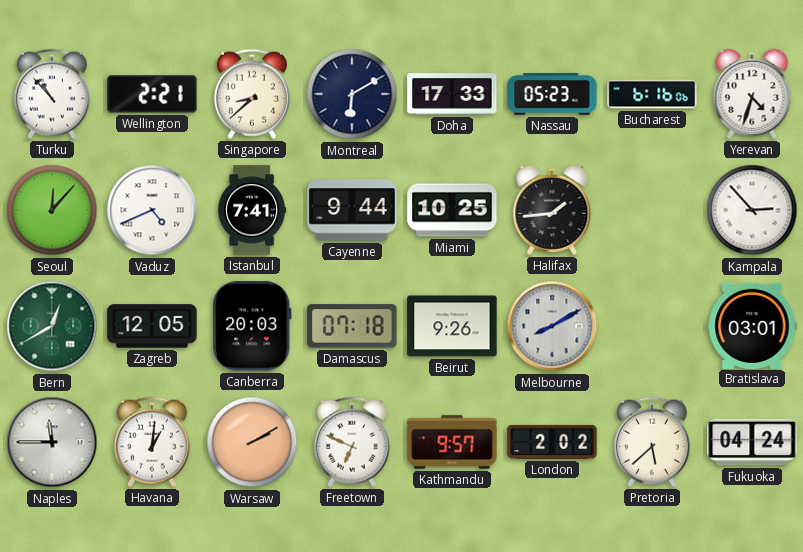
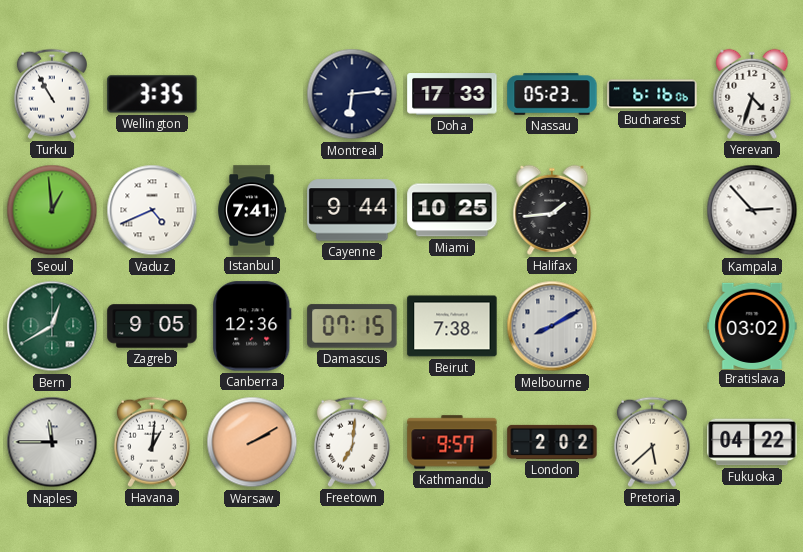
Turku: 10:53 -> 10:55
Wellington: 2:21 -> 3:35
Singapore: 8:38 -> none
Montreal: 6:10 -> 6:14
Seoul: 12:07 -> 12:59
Zagreb: 12:05 -> 9:05
Canberra: 20:03 -> 12:36
Damascus: 07:18 -> 07:15
Beirut: 9:26 -> 7:38
Bratislava: 03:01 -> 03:02
Freetown: 6:49 -> 7:01
Fukuoka: 04:24 -> 04:22
